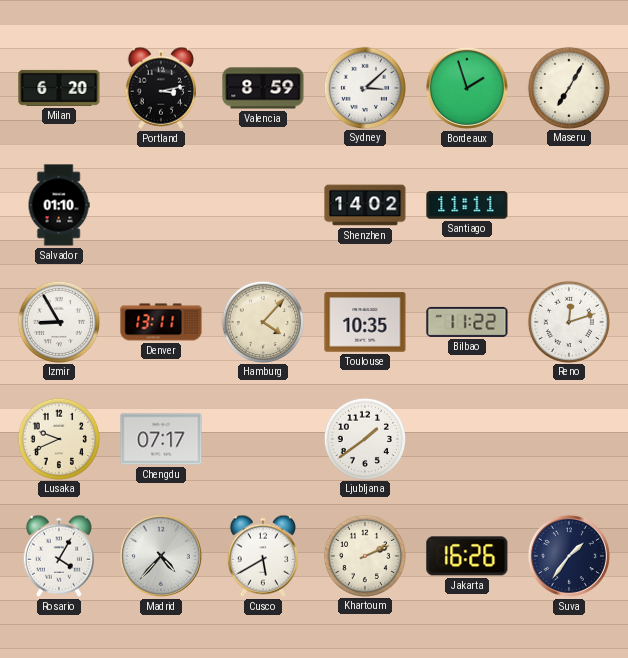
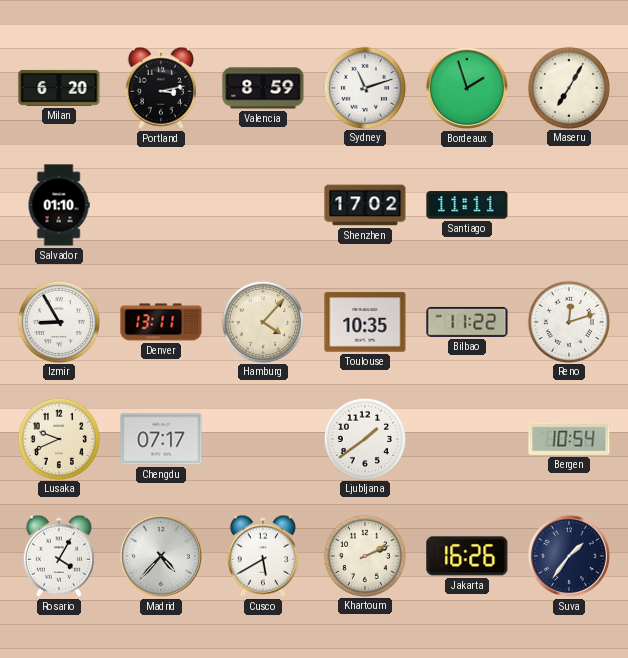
Sydney: 3:08 -> 11:12
Shenzhen: 14:02 -> 17:02
Bergen: none -> 10:54
